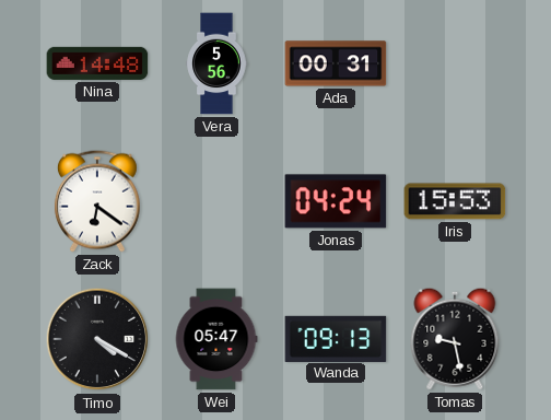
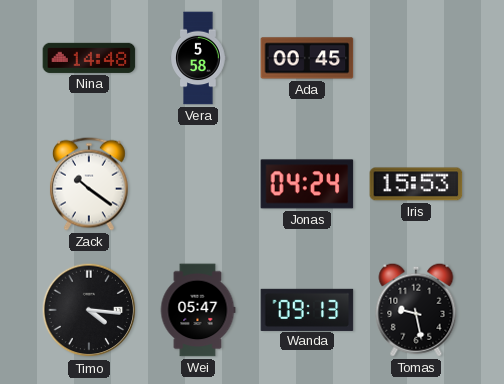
Vera: 5:56 -> 5:58
Ada: 00:31 -> 00:45
Zack: 6:21 -> 10:21
Timo: 4:20 -> 4:16
